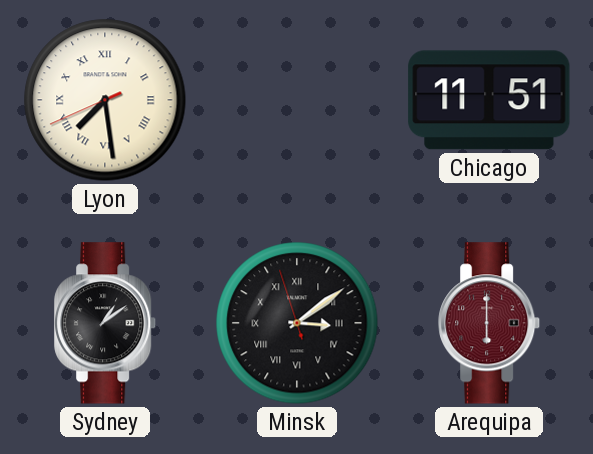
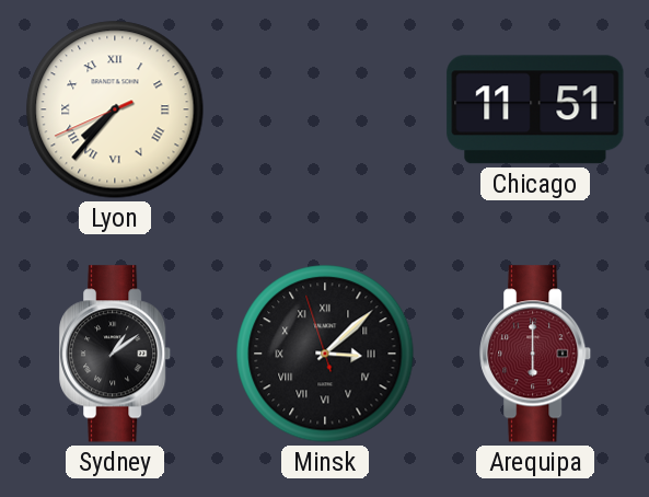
Lyon: 7:28 -> 7:36
Minsk: 3:08 -> 3:07
